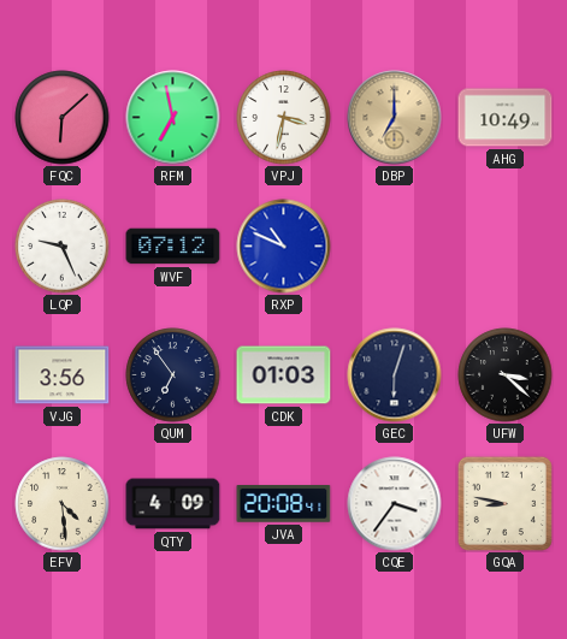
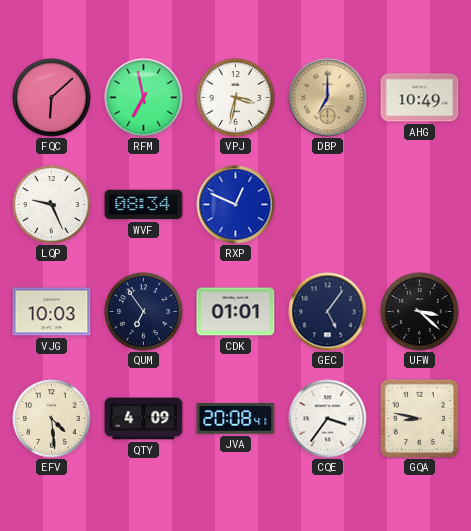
WVF: 07:12 -> 08:34
RXP: 10:49 -> 12:49
VJG: 3:56 -> 10:03
CDK: 01:03 -> 01:01
GEC: 6:03 -> 5:06
